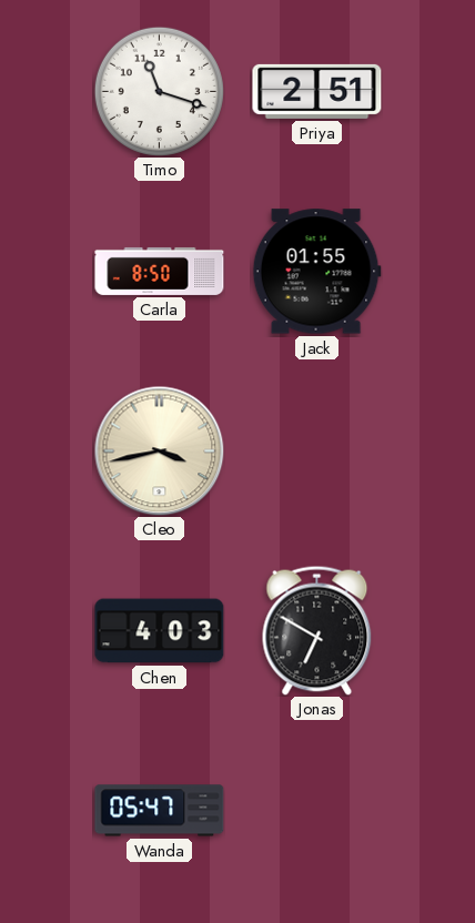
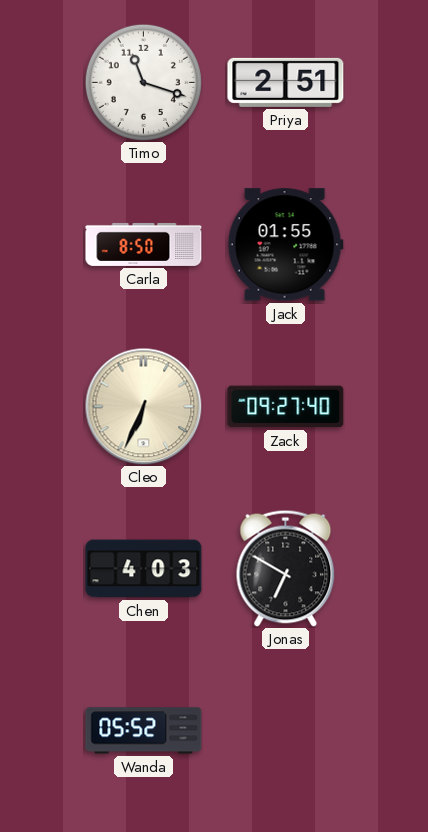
Cleo: 3:43 -> 6:34
Zack: none -> 09:27
Wanda: 05:47 -> 05:52
